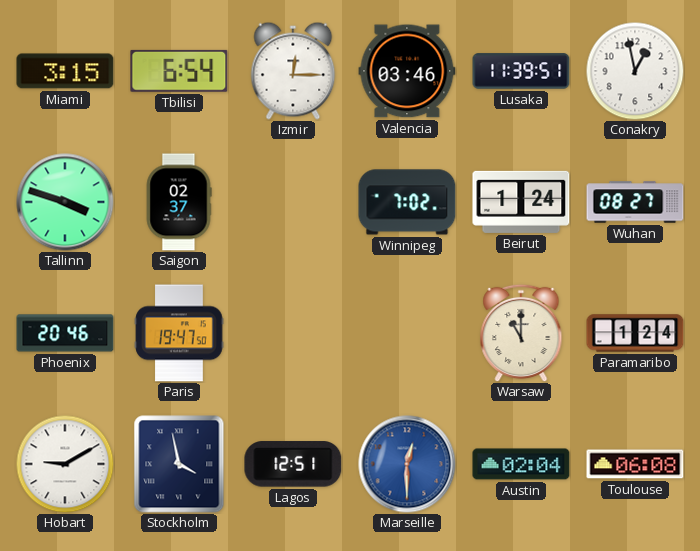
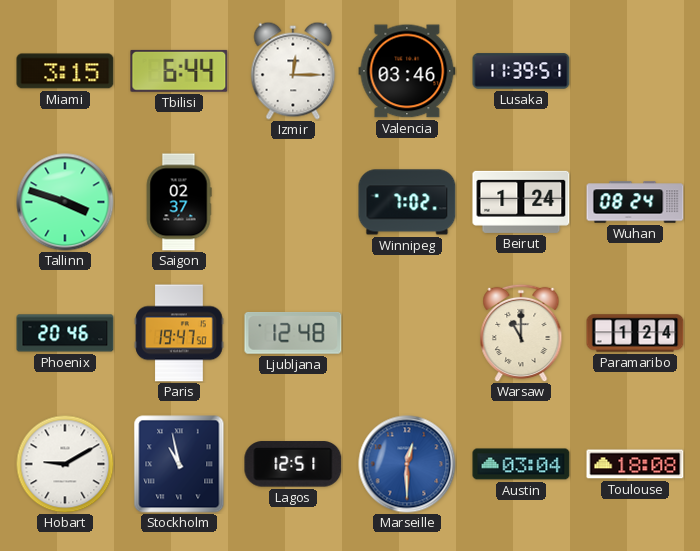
Tbilisi: 6:54 -> 6:44
Conakry: 12:58 -> none
Wuhan: 08:27 -> 08:24
Ljubljana: none -> 12:48
Stockholm: 3:58 -> 10:58
Austin: 02:04 -> 03:04
Toulouse: 06:08 -> 18:08
